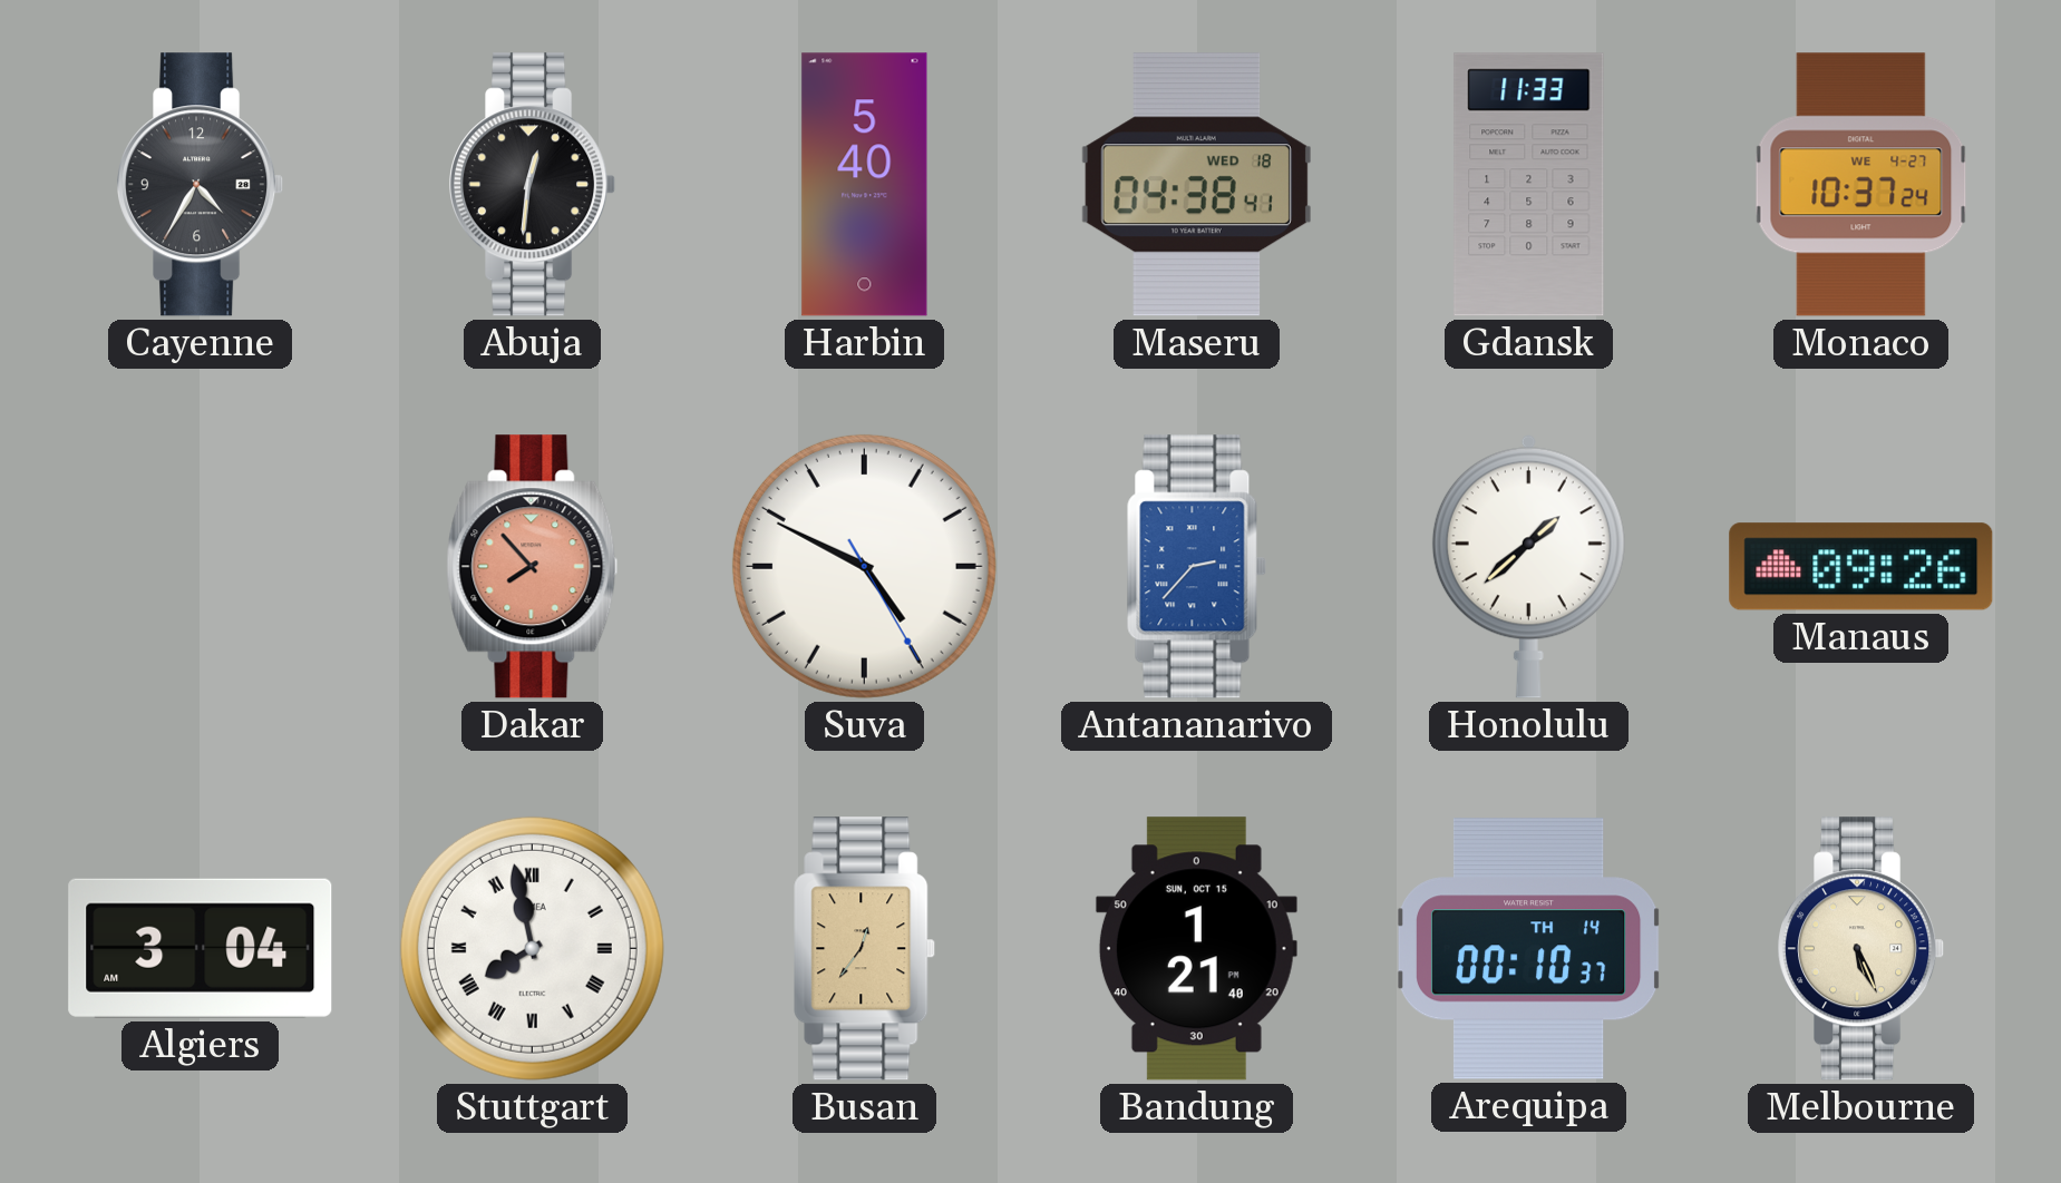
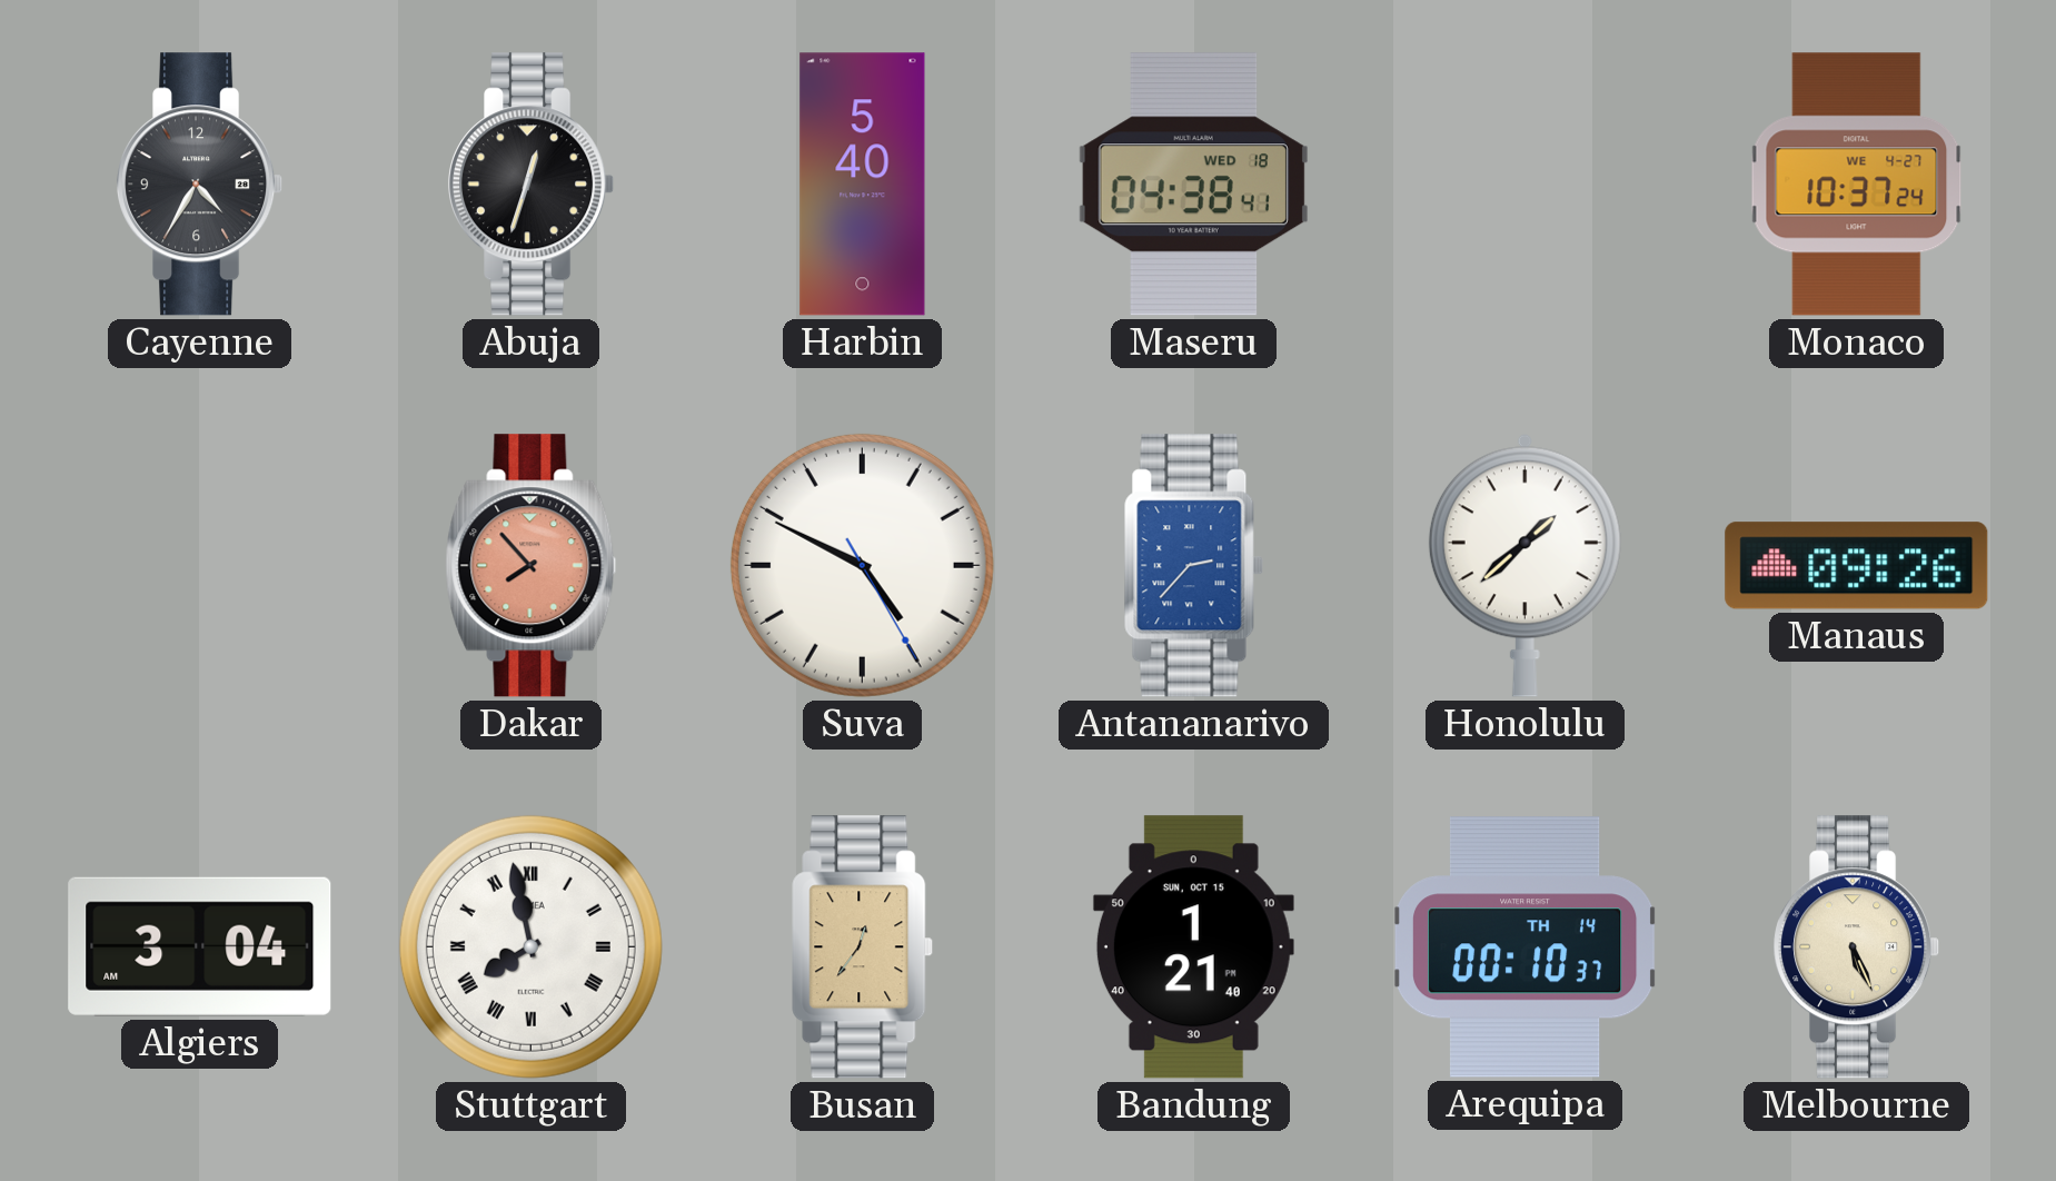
Abuja: 12:31 -> 12:33
Gdansk: 11:33 -> none
